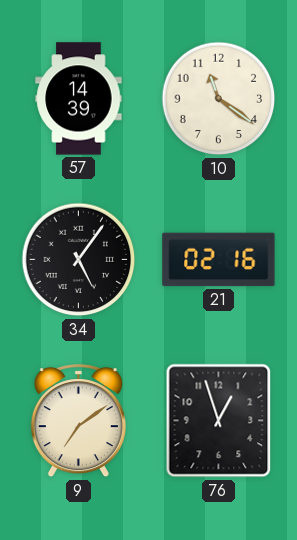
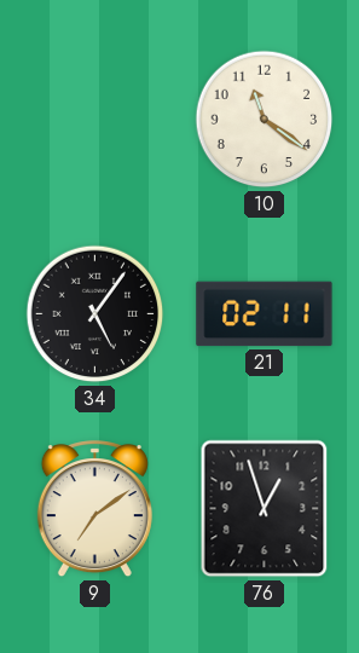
57: 14:39 -> none
21: 02:16 -> 02:11
